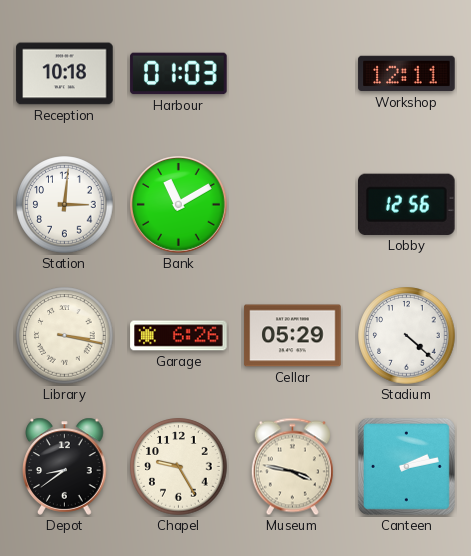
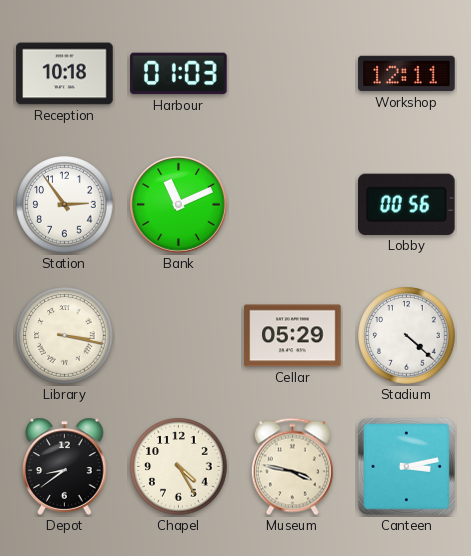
Station: 3:01 -> 2:54
Bank: 11:10 -> 11:11
Lobby: 12:56 -> 00:56
Garage: 6:26 -> none
Chapel: 9:25 -> 4:25
Canteen: 2:13 -> 3:13
